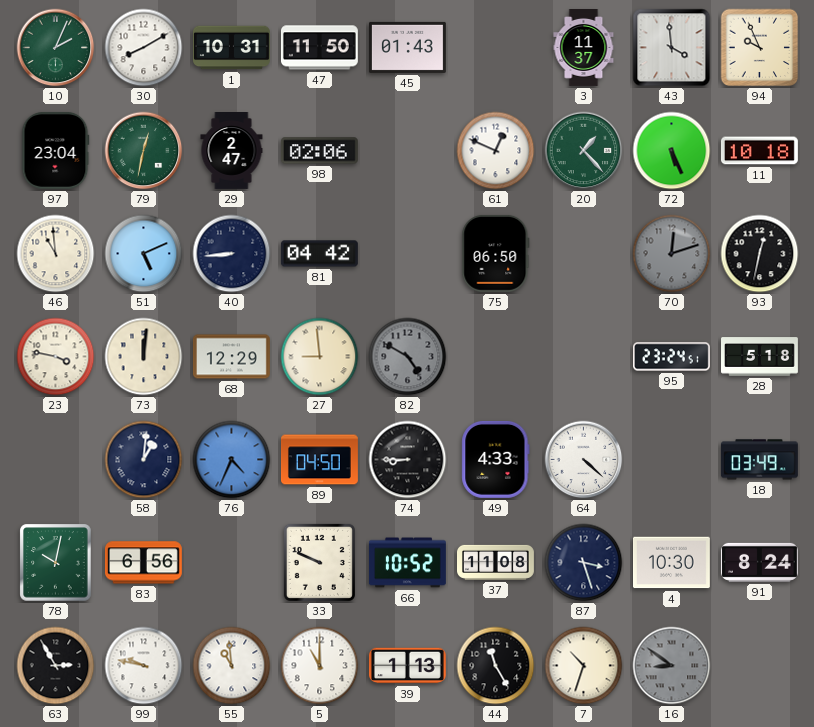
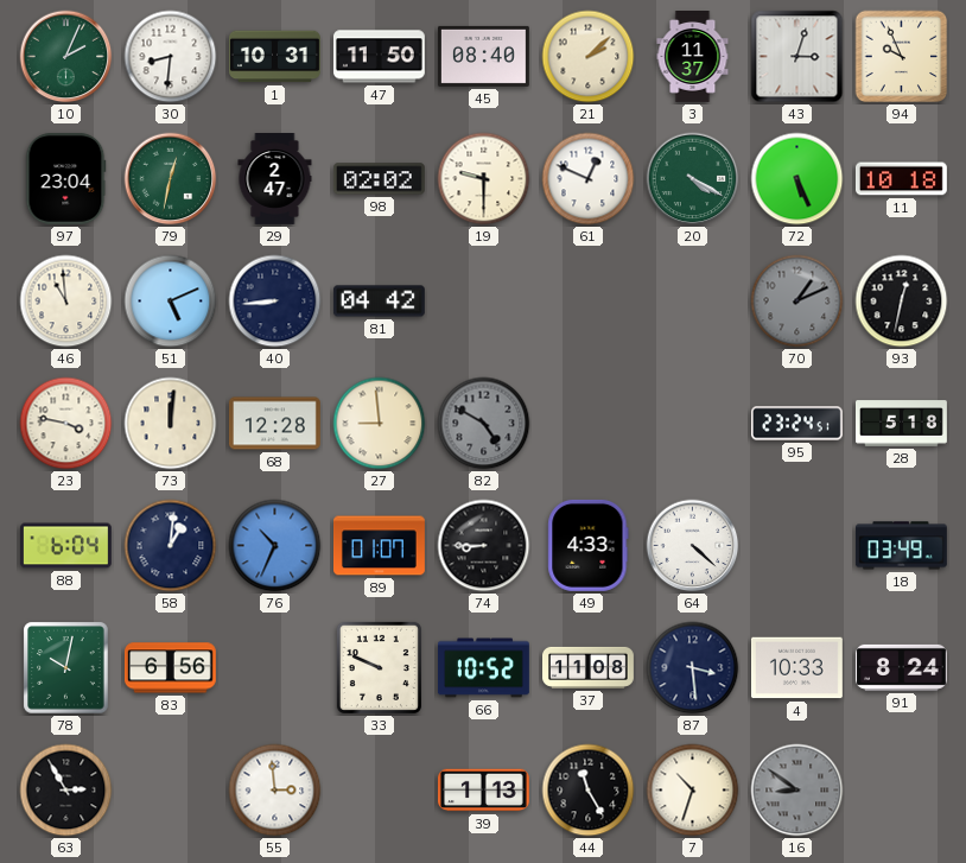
30: 8:10 -> 8:31
45: 01:43 -> 08:40
21: none -> 2:08
43: 3:59 -> 3:03
98: 02:06 -> 02:02
19: none -> 9:30
20: 1:23 -> 4:20
75: 06:50 -> none
70: 12:12 -> 1:11
68: 12:29 -> 12:28
88: none -> 6:04
76: 4:34 -> 10:34
89: 04:50 -> 01:07
87: 3:27 -> 3:29
4: 10:30 -> 10:33
99: 9:47 -> none
55: 10:59 -> 2:59
5: 11:00 -> none
